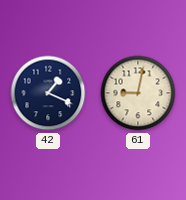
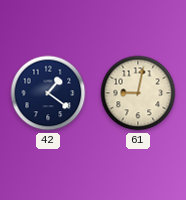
42: 1:19 -> 1:21
